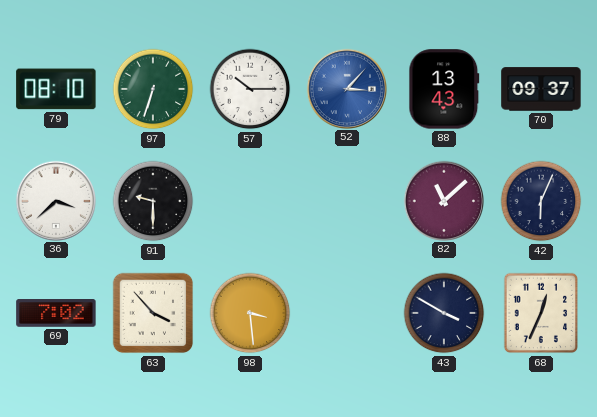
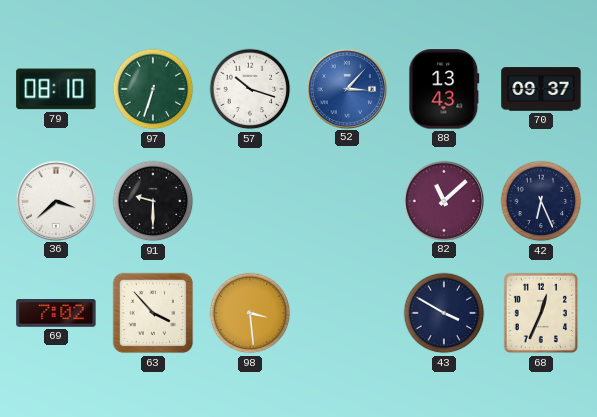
57: 10:15 -> 10:18
42: 6:04 -> 6:26
